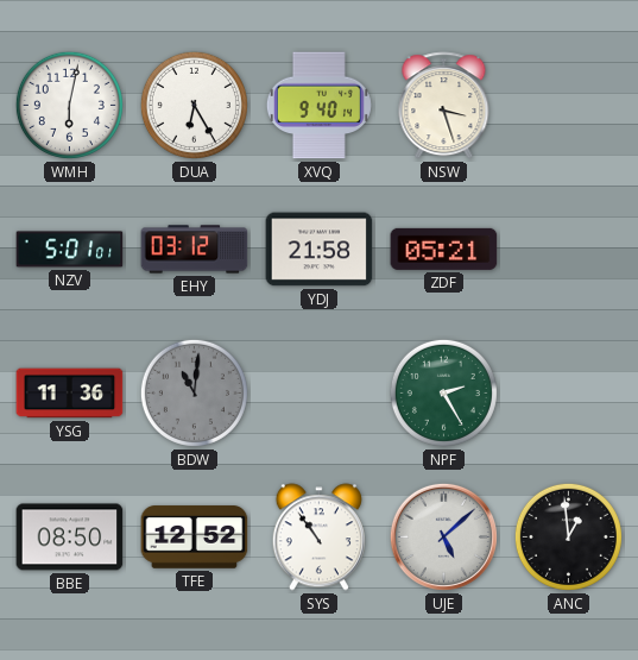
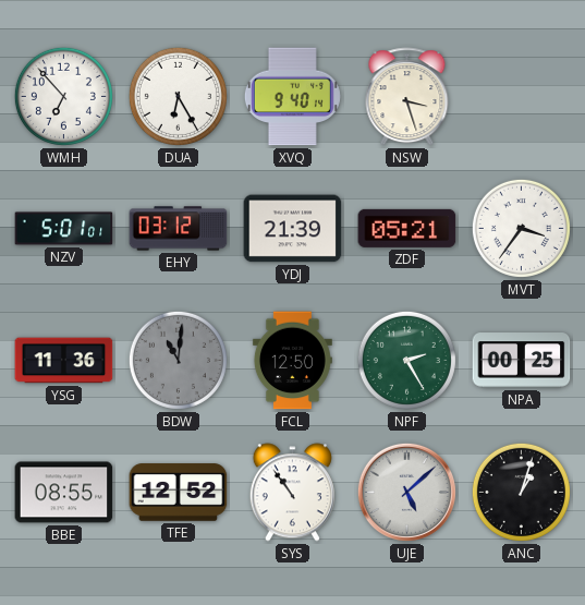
WMH: 6:02 -> 6:53
YDJ: 21:58 -> 21:39
MVT: none -> 3:36
FCL: none -> 12:50
NPA: none -> 00:25
BBE: 08:50 -> 08:55
ANC: 12:59 -> 1:03
